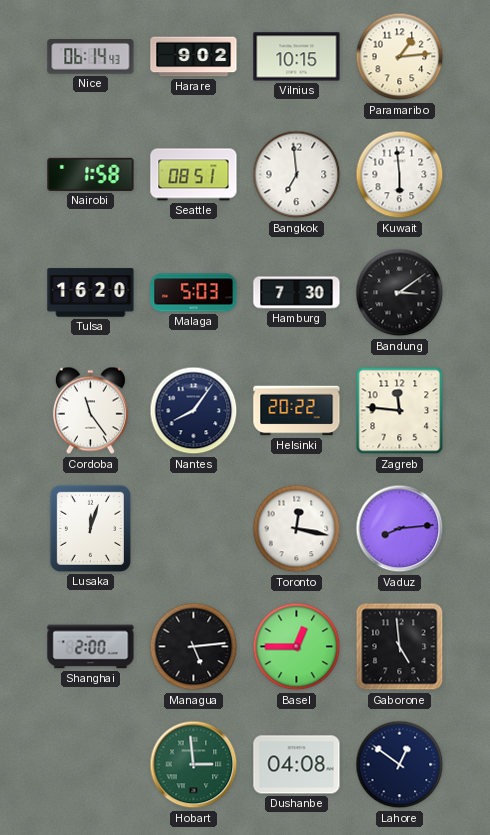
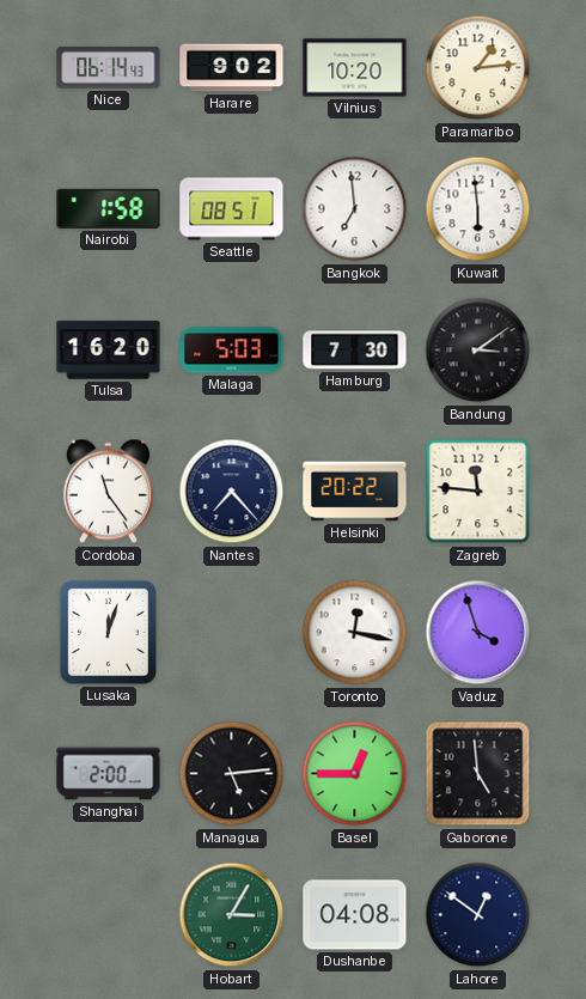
Vilnius: 10:15 -> 10:20
Nantes: 8:06 -> 7:23
Vaduz: 8:14 -> 3:57
Hobart: 2:59 -> 3:05
